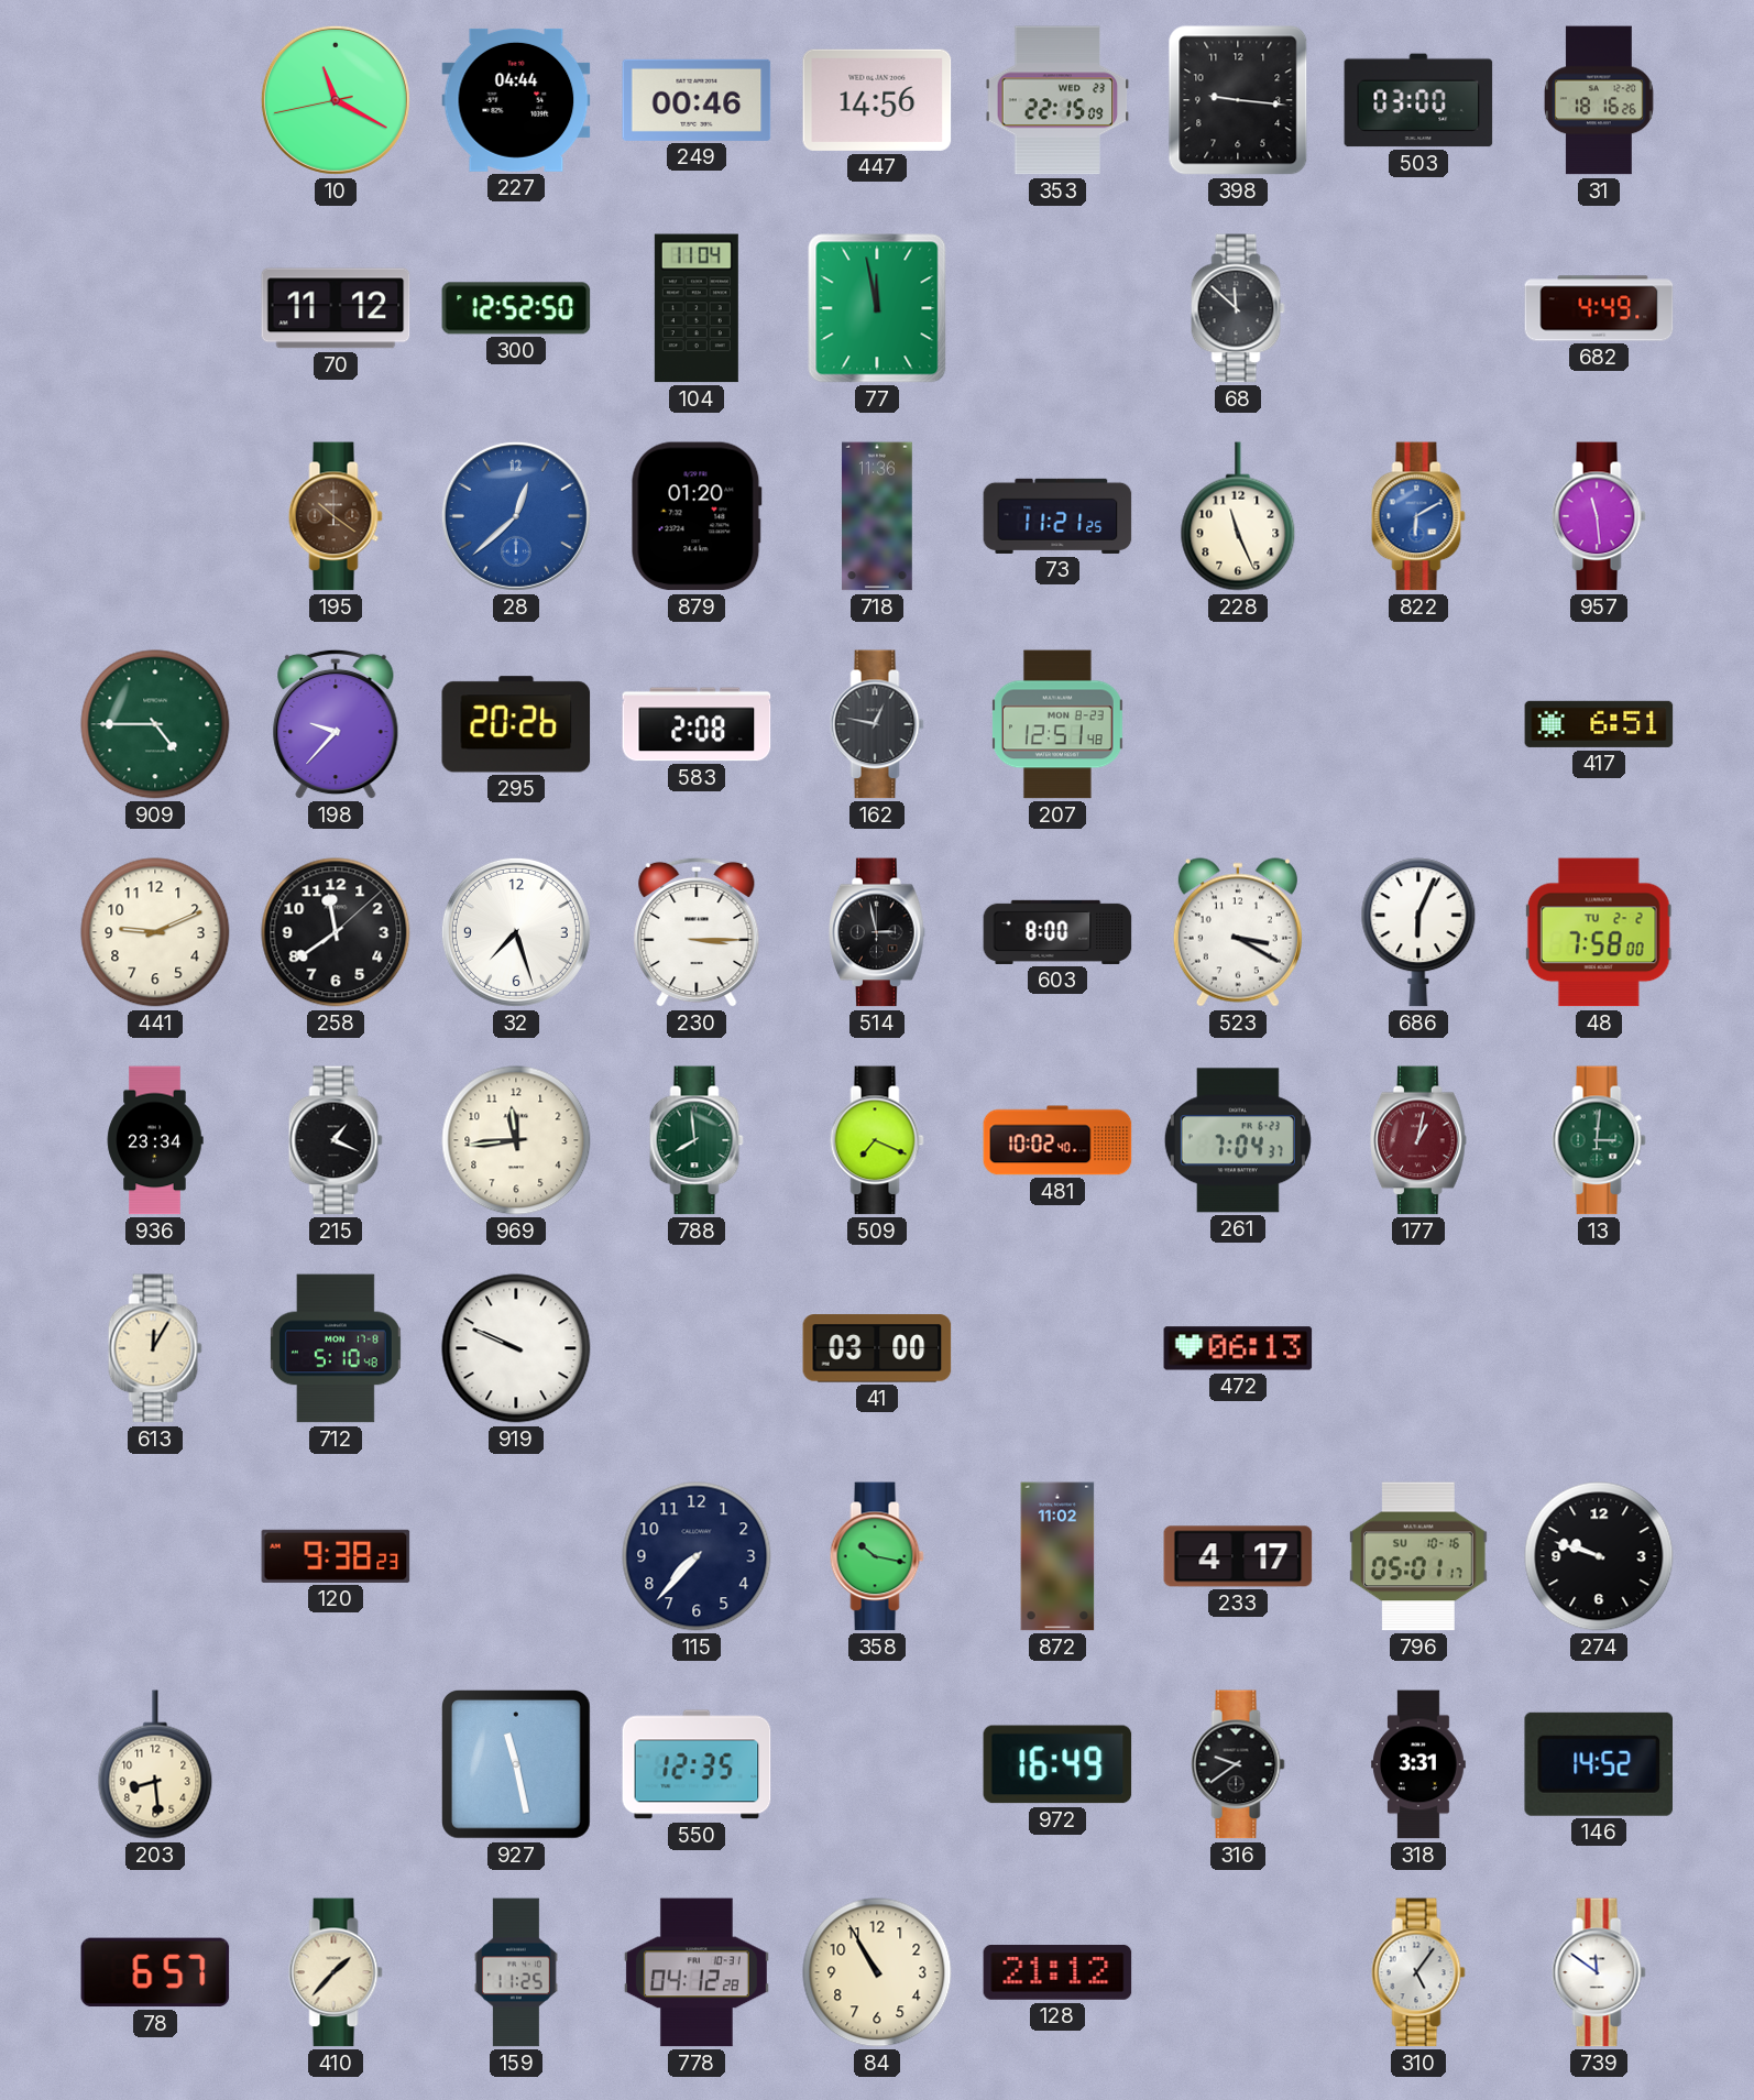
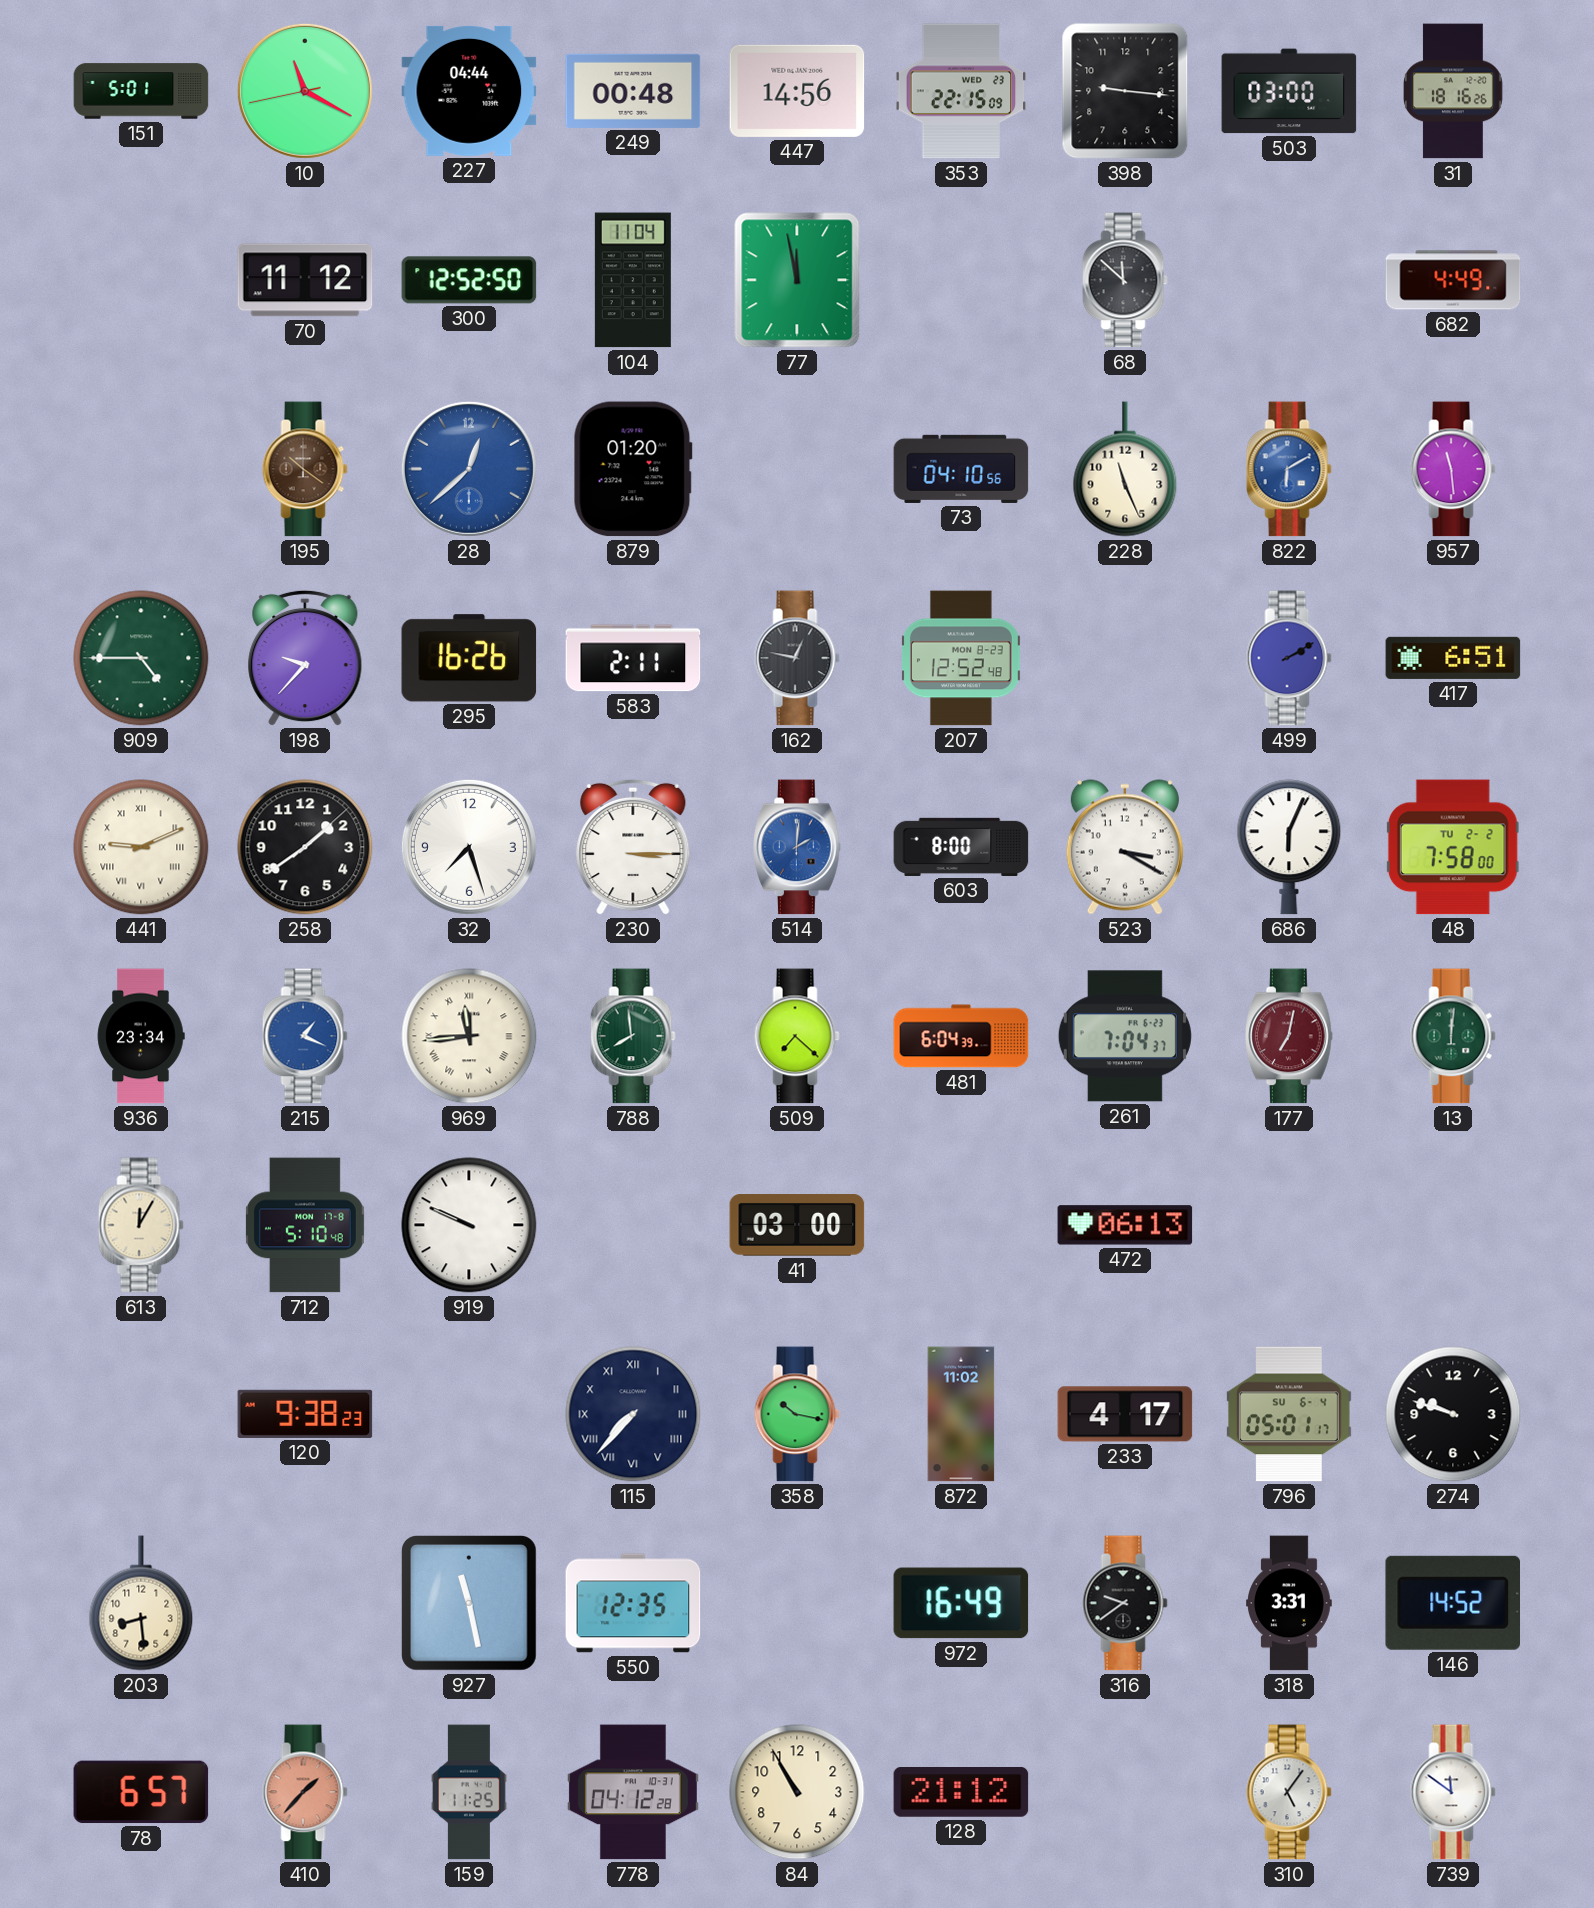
151: none -> 5:01
249: 00:46 -> 00:48
718: 11:36 -> none
73: 11:21 -> 04:10
295: 20:26 -> 16:26
583: 2:08 -> 2:11
207: 12:51 -> 12:52
499: none -> 2:10
441 numerals: Arabic -> Roman
258: 11:39 -> 1:39
514: 2:58 -> 2:01
514 dial: black -> blue
215 dial: black -> blue
969 numerals: Arabic -> Roman
509: 7:19 -> 7:22
481: 10:02 -> 6:04
177: 1:02 -> 7:02
13: 3:01 -> 12:01
115 numerals: Arabic -> Roman
796 date: SU 10-16 -> SU 6-4
410 dial: cream -> salmon
